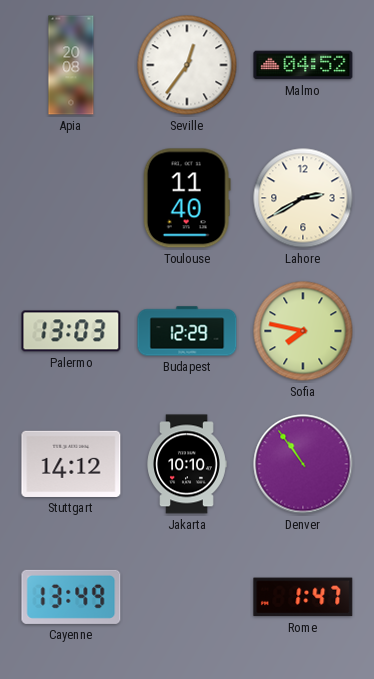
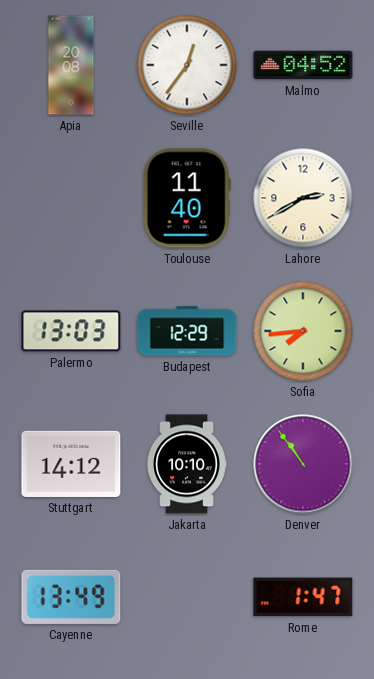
Sofia: 7:47 -> 7:44
